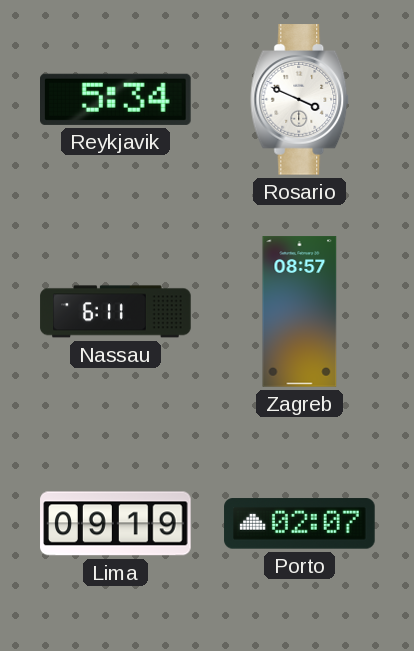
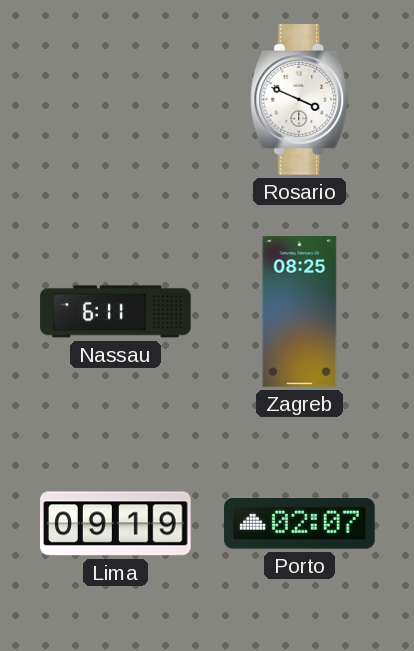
Reykjavik: 5:34 -> none
Zagreb: 08:57 -> 08:25
